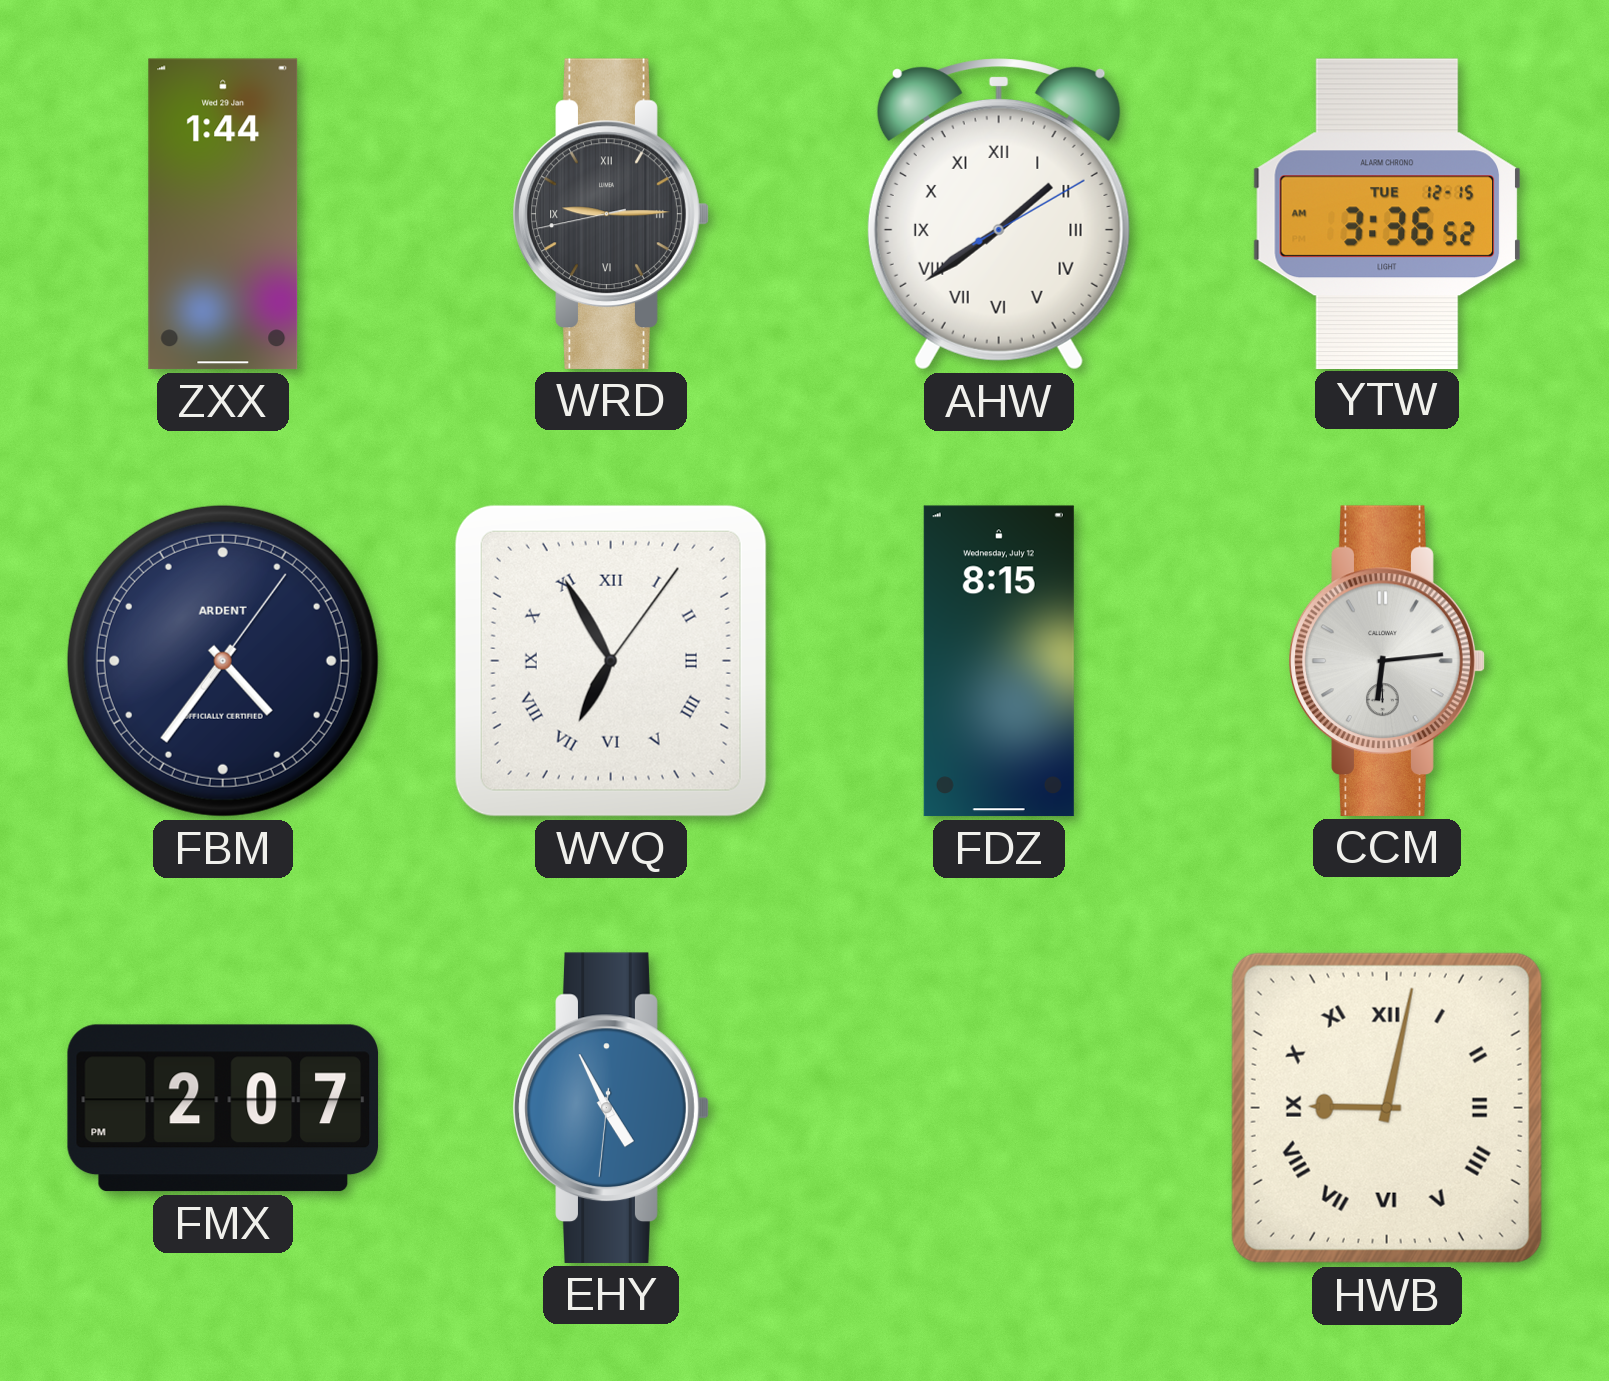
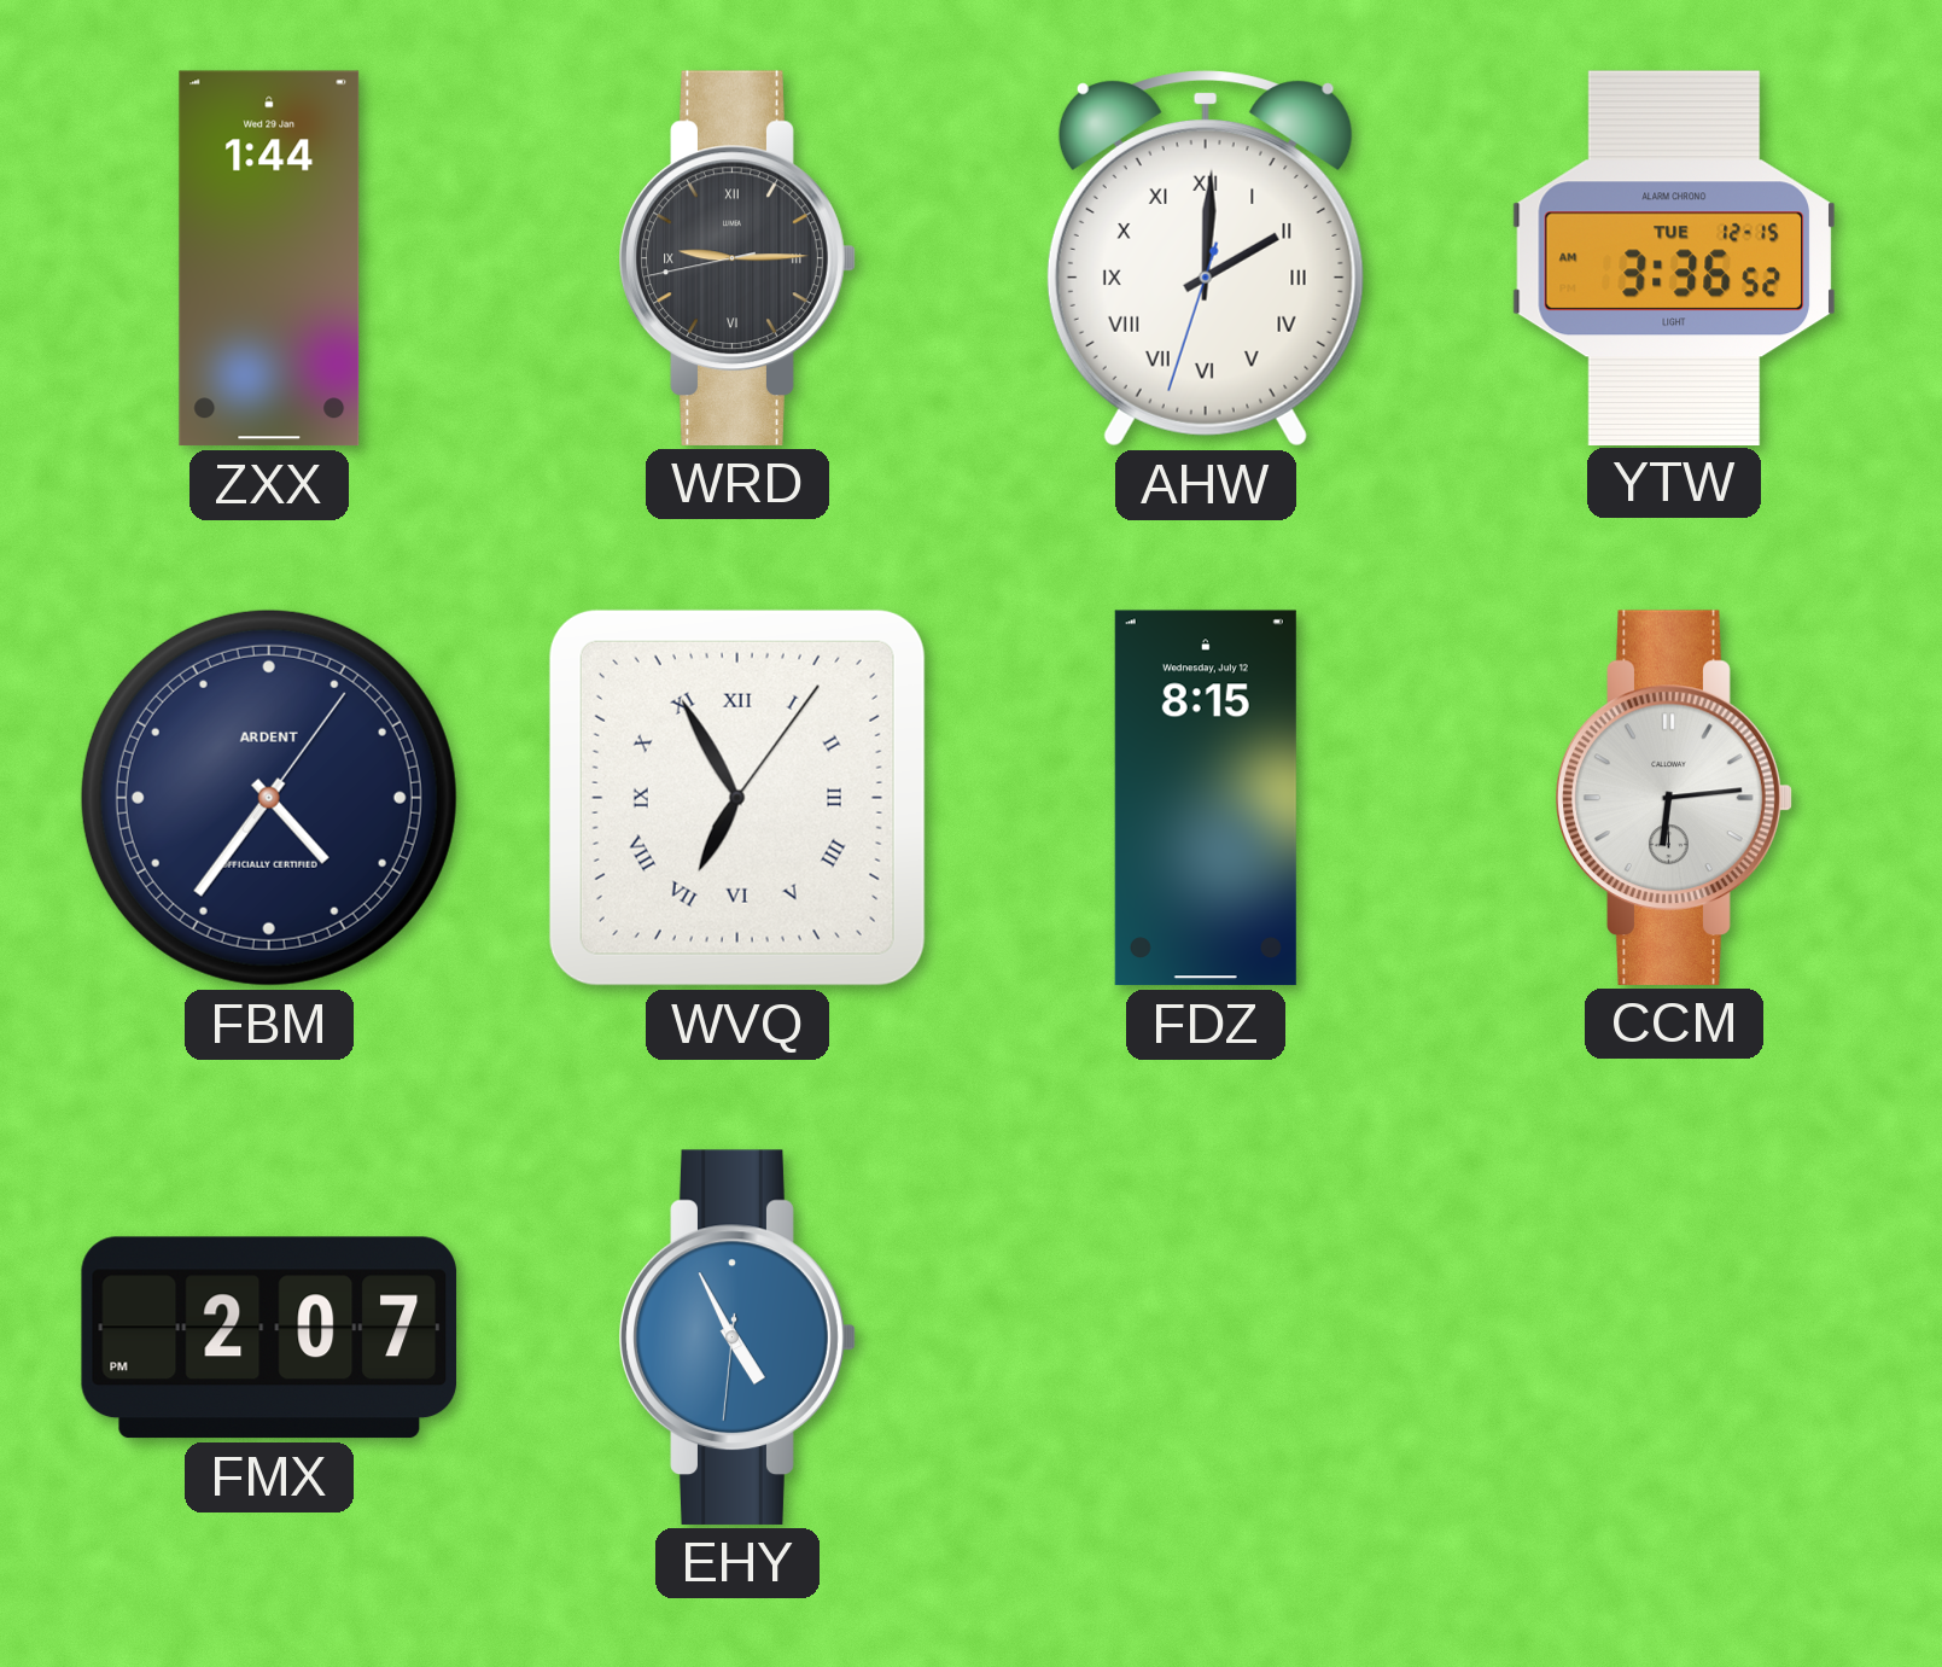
AHW: 1:39 -> 2:00
HWB: 9:02 -> none
